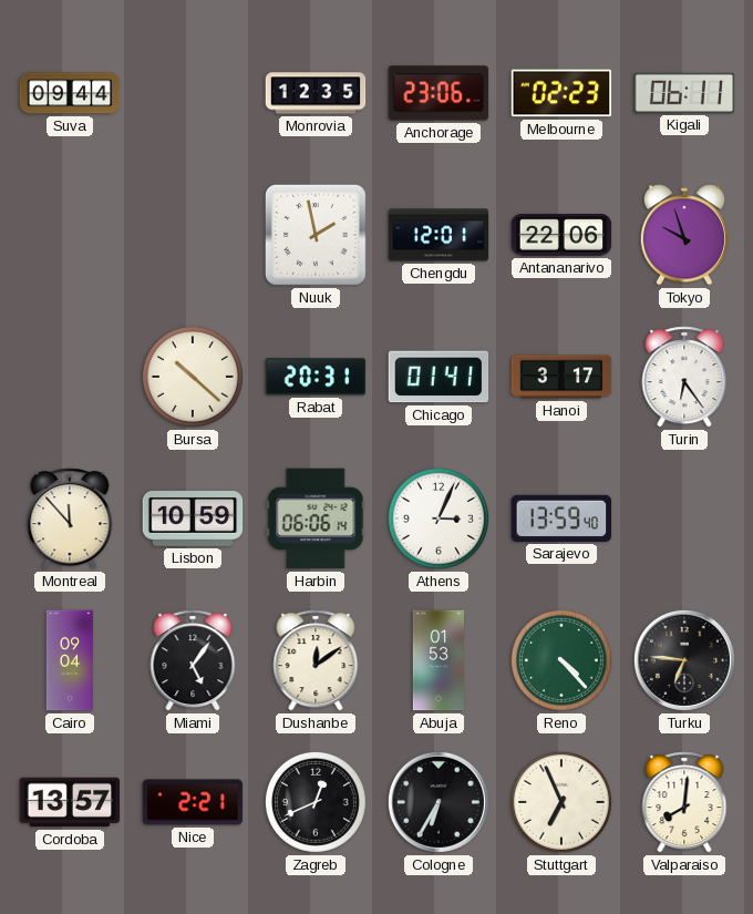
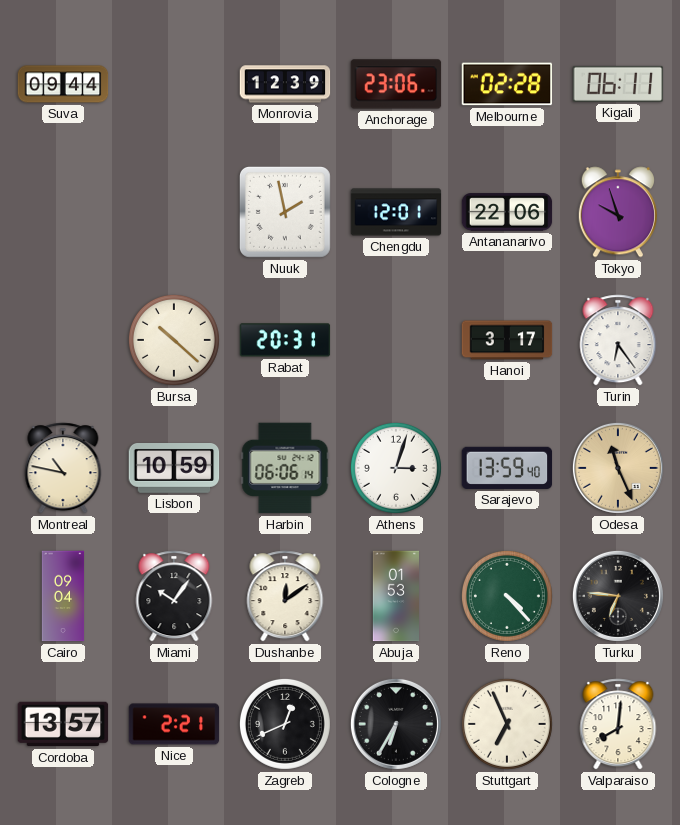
Monrovia: 12:35 -> 12:39
Melbourne: 02:23 -> 02:28
Chicago: 01:41 -> none
Montreal: 11:53 -> 10:47
Athens: 3:04 -> 3:03
Odesa: none -> 11:26
Miami: 5:06 -> 10:06
